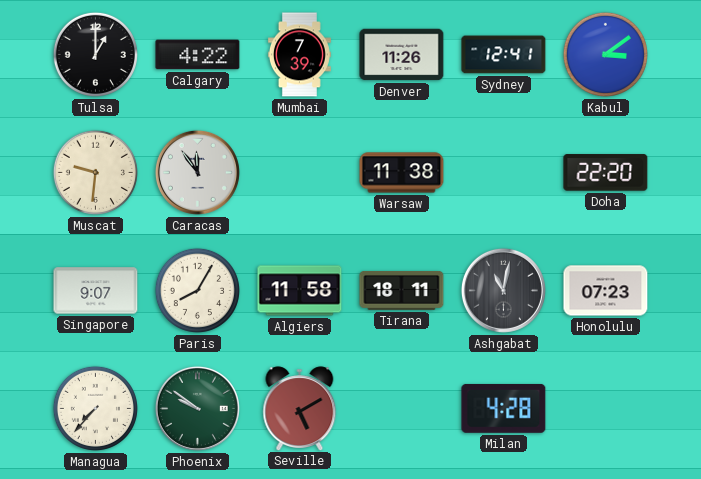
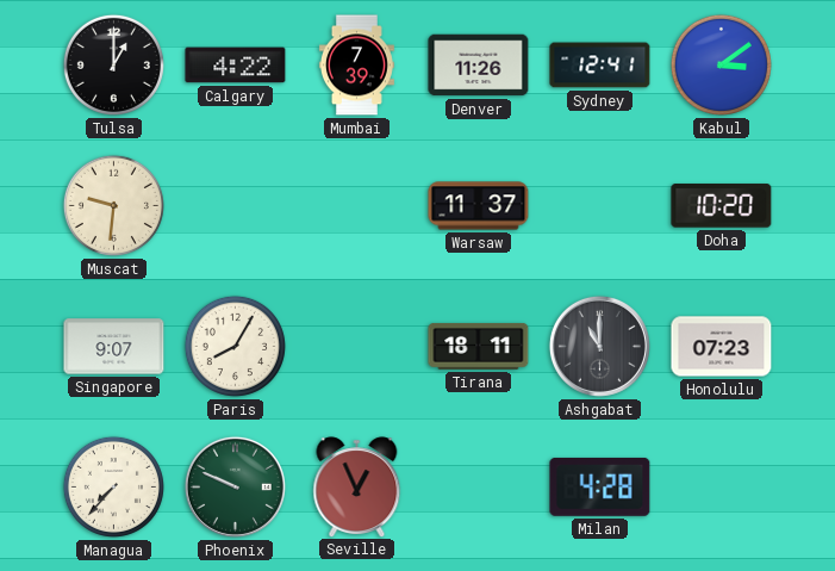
Caracas: 11:54 -> none
Warsaw: 11:38 -> 11:37
Doha: 22:20 -> 10:20
Algiers: 11:58 -> none
Ashgabat: 11:02 -> 11:00
Phoenix: 9:51 -> 9:49
Seville: 5:10 -> 12:56
